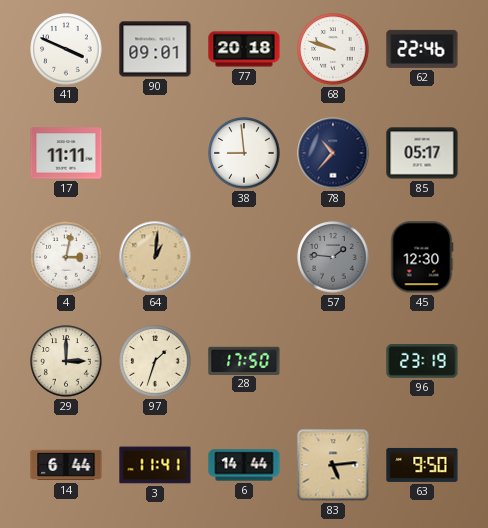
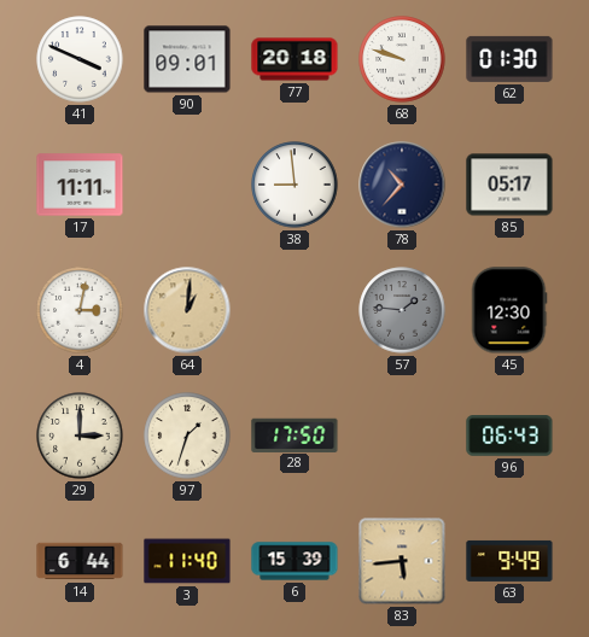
62: 22:46 -> 01:30
96: 23:19 -> 06:43
3: 11:41 -> 11:40
6: 14:44 -> 15:39
83: 5:14 -> 5:44
63: 9:50 -> 9:49
